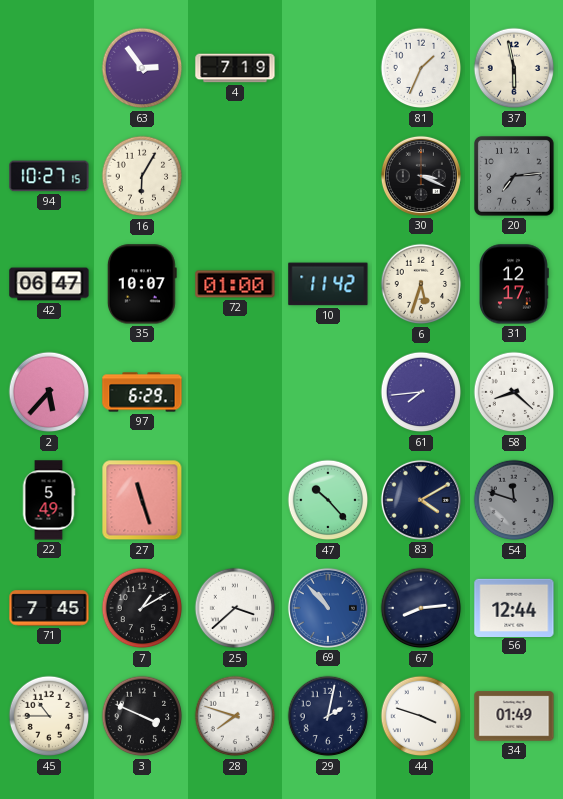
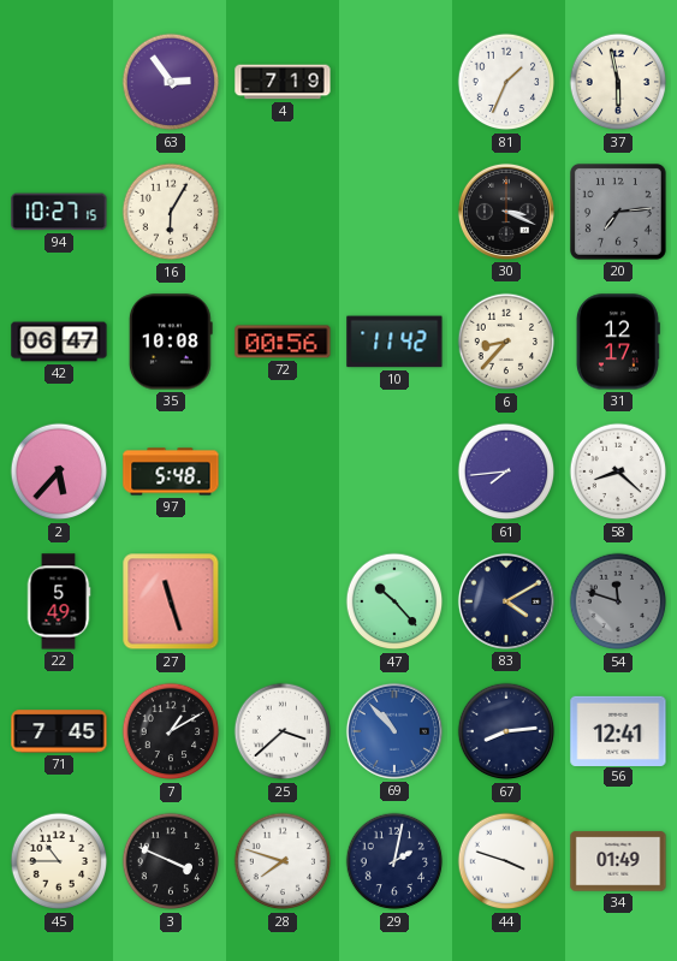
35: 10:07 -> 10:08
72: 01:00 -> 00:56
6: 5:33 -> 8:37
97: 6:29 -> 5:48
56: 12:44 -> 12:41
